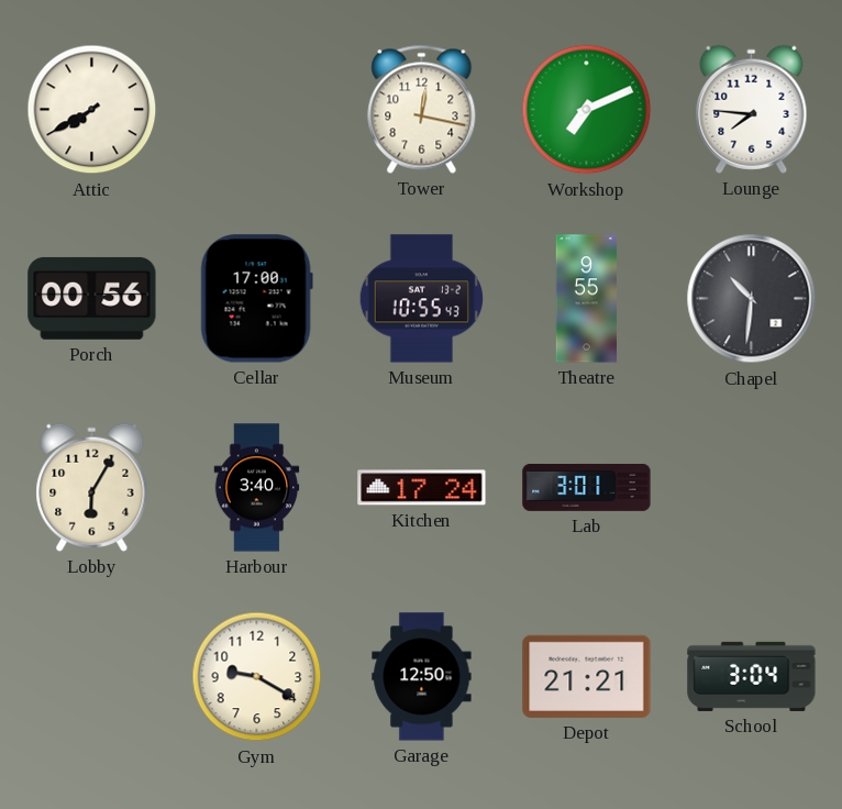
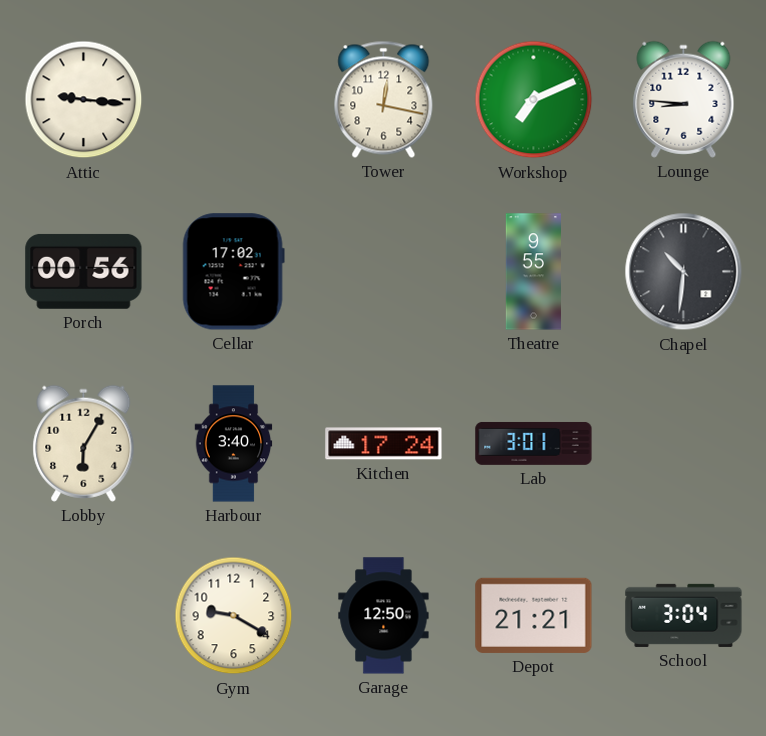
Attic: 7:40 -> 9:16
Lounge: 7:46 -> 8:46
Cellar: 17:00 -> 17:02
Museum: 10:55 -> none
